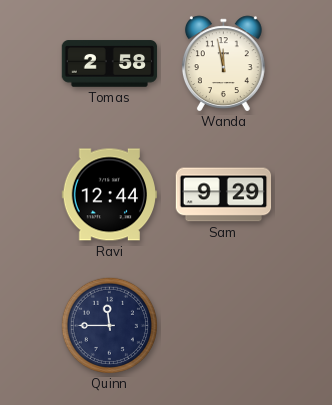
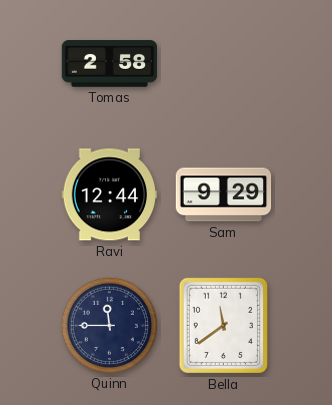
Wanda: 11:58 -> none
Bella: none -> 11:39
